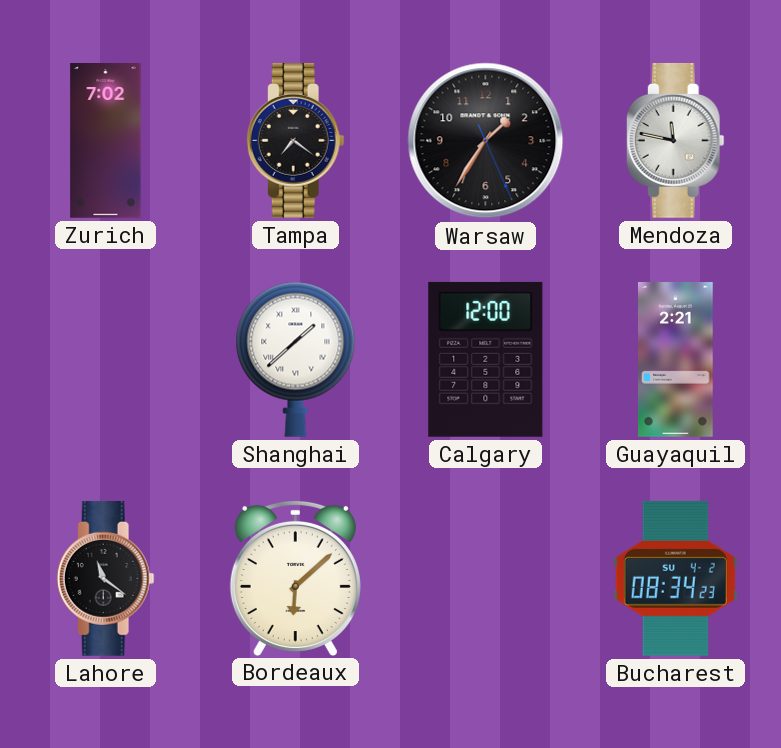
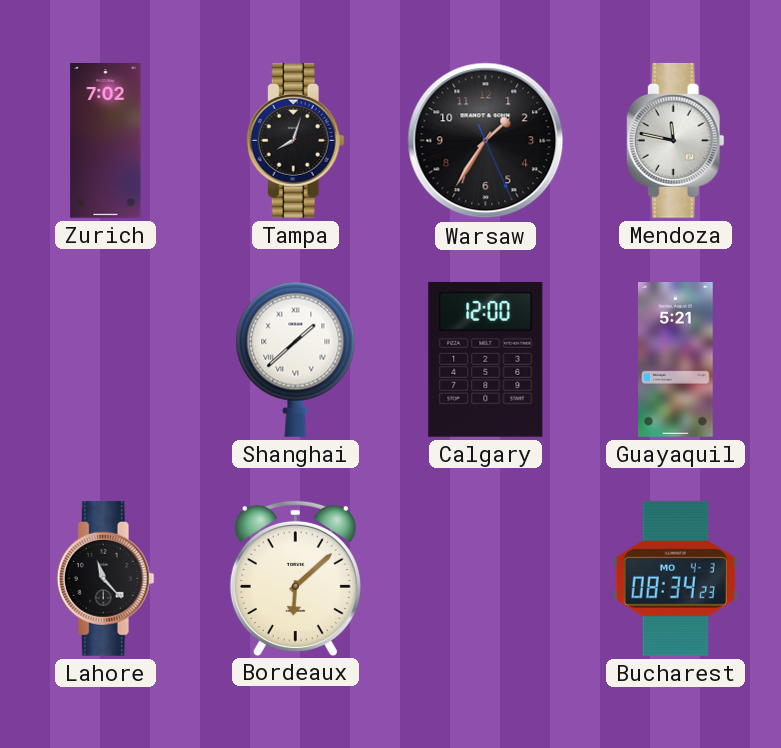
Tampa: 7:21 -> 8:03
Guayaquil: 2:21 -> 5:21
Lahore: 11:21 -> 11:23
Bucharest date: SU 4-2 -> MO 4-3
